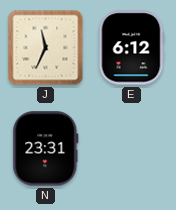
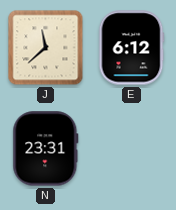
J: 11:34 -> 11:38
